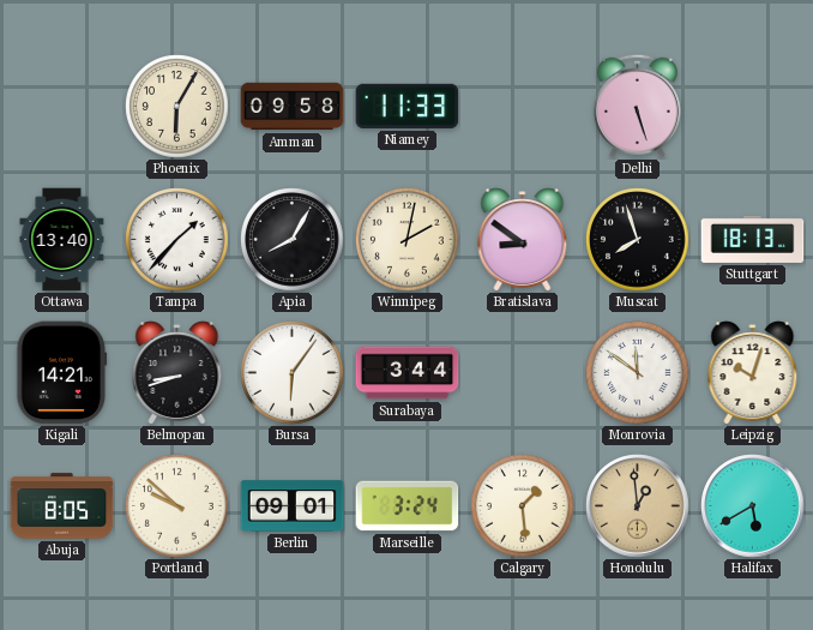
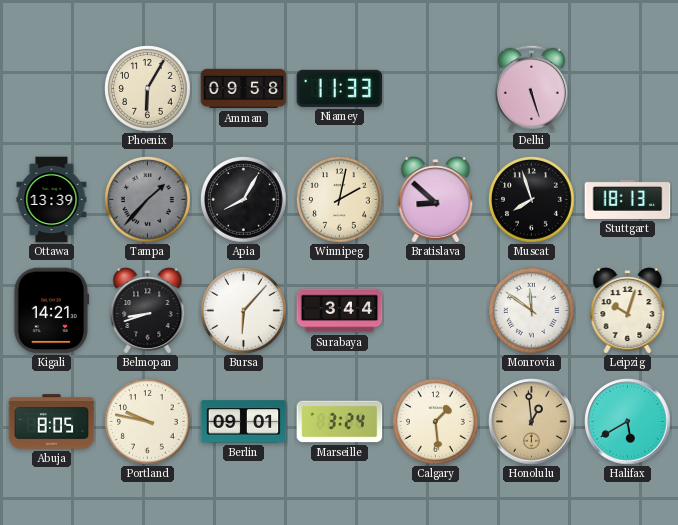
Ottawa: 13:40 -> 13:39
Tampa dial: white -> grey
Bratislava: 8:51 -> 8:52
Bursa: 6:06 -> 6:07
Portland: 9:52 -> 9:47
